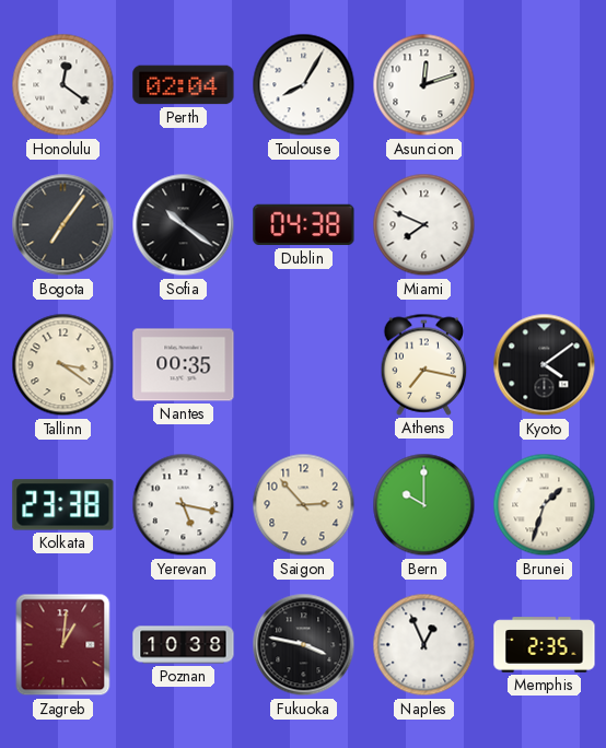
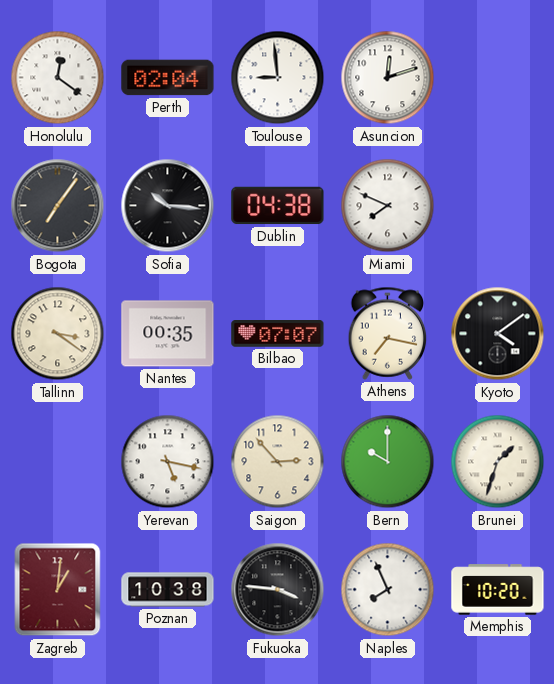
Toulouse: 8:05 -> 8:59
Sofia: 10:21 -> 10:16
Bilbao: none -> 07:07
Kolkata: 23:38 -> none
Fukuoka: 3:47 -> 3:46
Naples: 12:56 -> 7:56
Memphis: 2:35 -> 10:20
